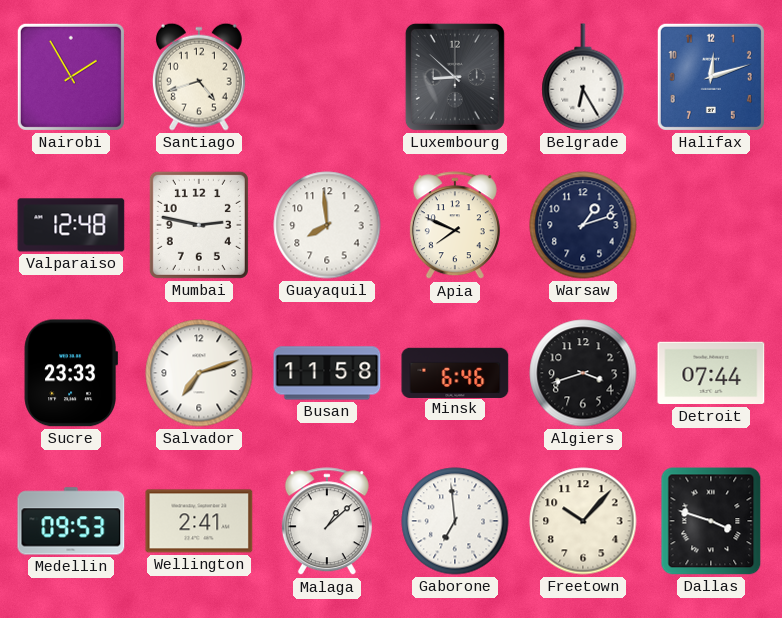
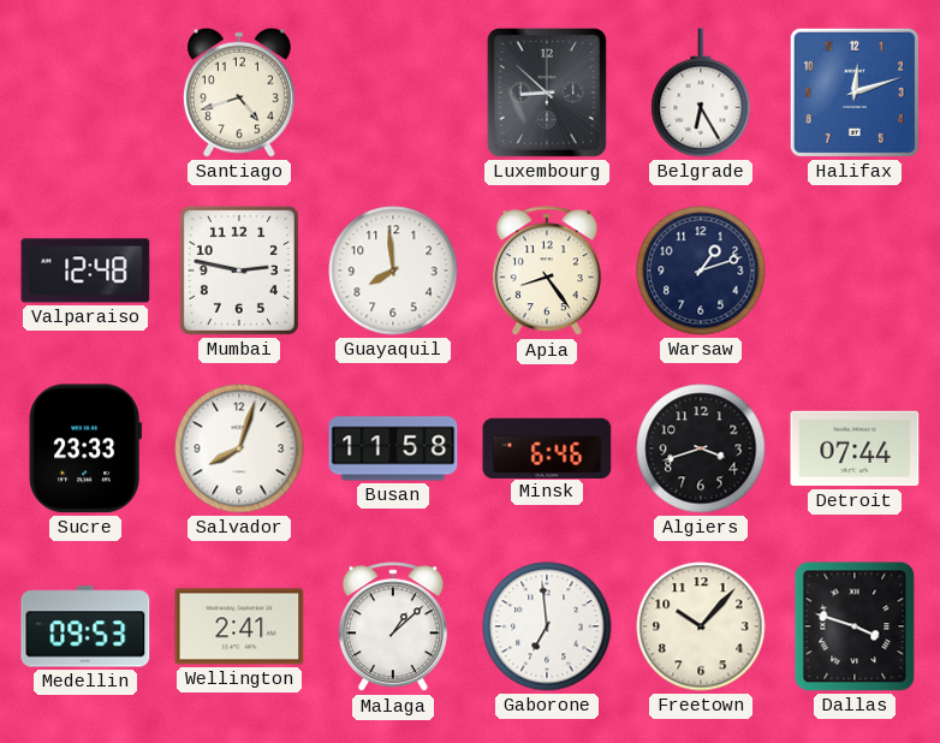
Nairobi: 1:55 -> none
Apia: 7:49 -> 8:24
Salvador: 7:12 -> 8:03
